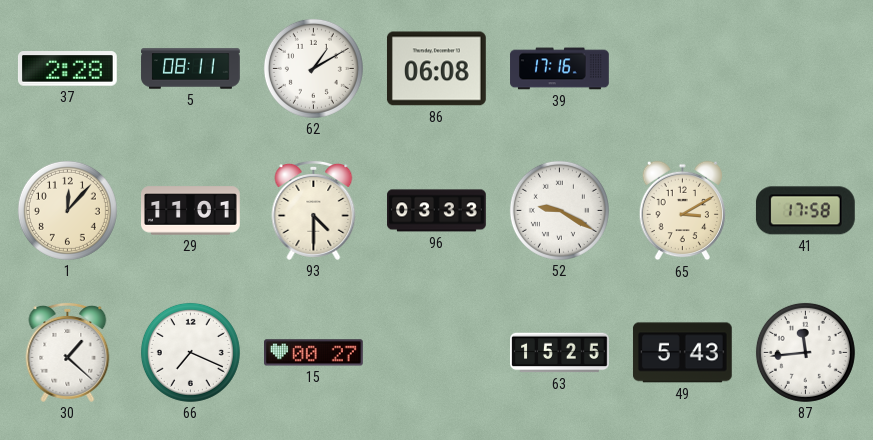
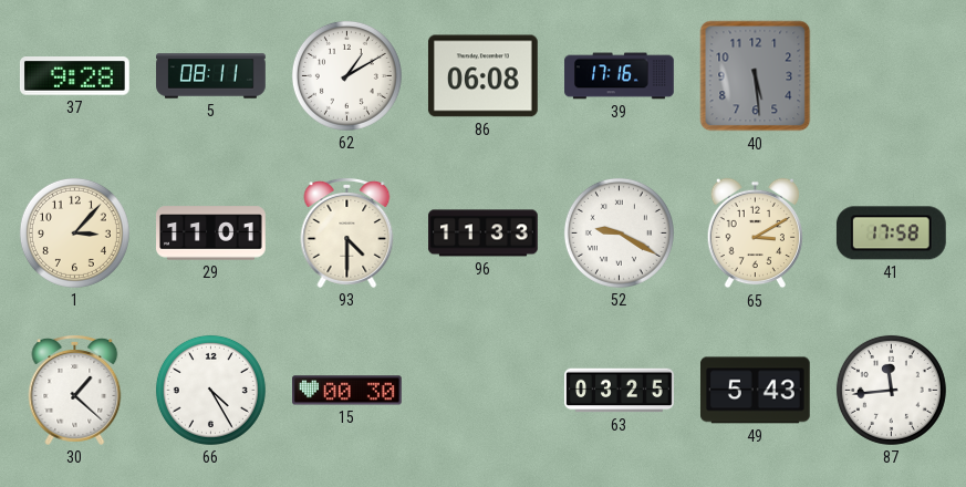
37: 2:28 -> 9:28
40: none -> 5:29
1: 12:07 -> 3:07
96: 03:33 -> 11:33
66: 7:19 -> 4:25
15: 00:27 -> 00:30
63: 15:25 -> 03:25
